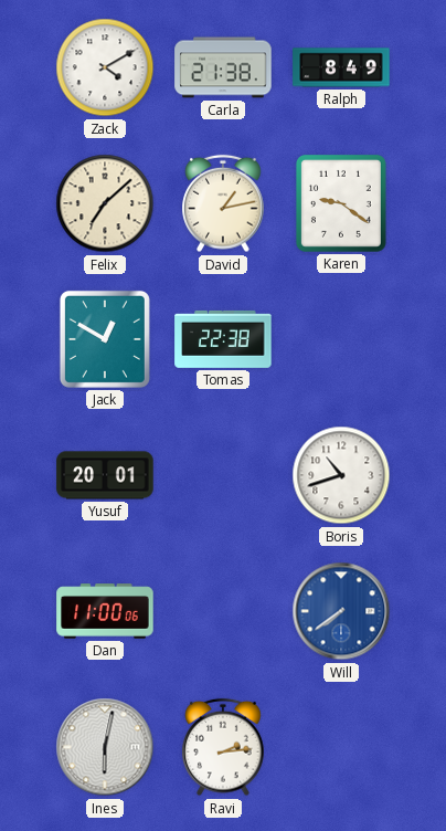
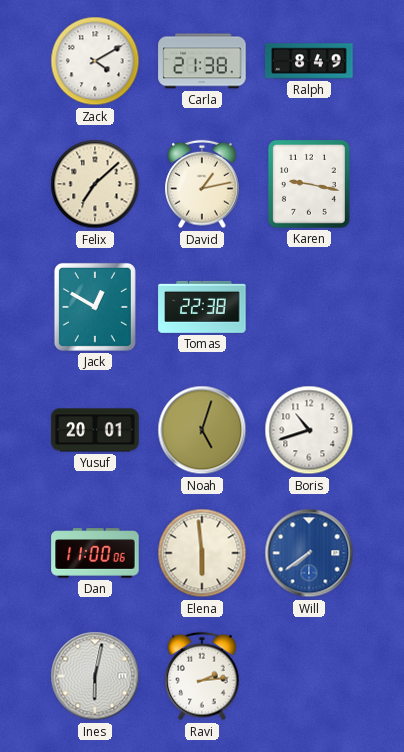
Karen: 9:21 -> 9:17
Noah: none -> 5:03
Elena: none -> 5:59
